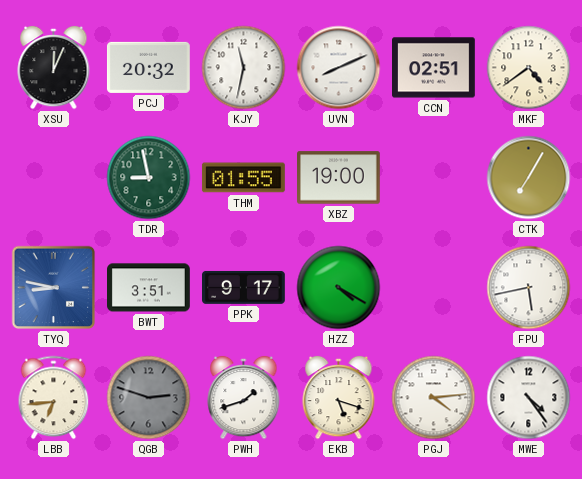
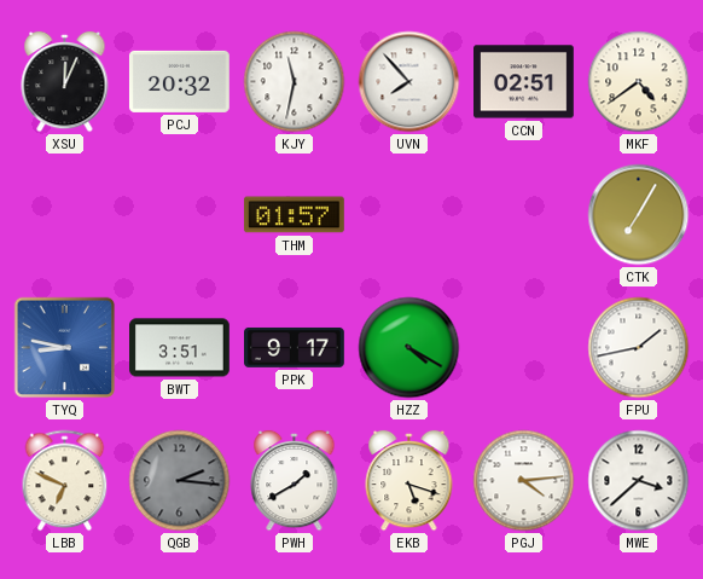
UVN: 8:11 -> 7:53
TDR: 8:58 -> none
THM: 01:55 -> 01:57
XBZ: 19:00 -> none
FPU: 5:43 -> 1:43
LBB: 6:44 -> 6:49
QGB: 2:48 -> 2:16
PWH: 1:42 -> 1:40
MWE: 4:24 -> 3:38
